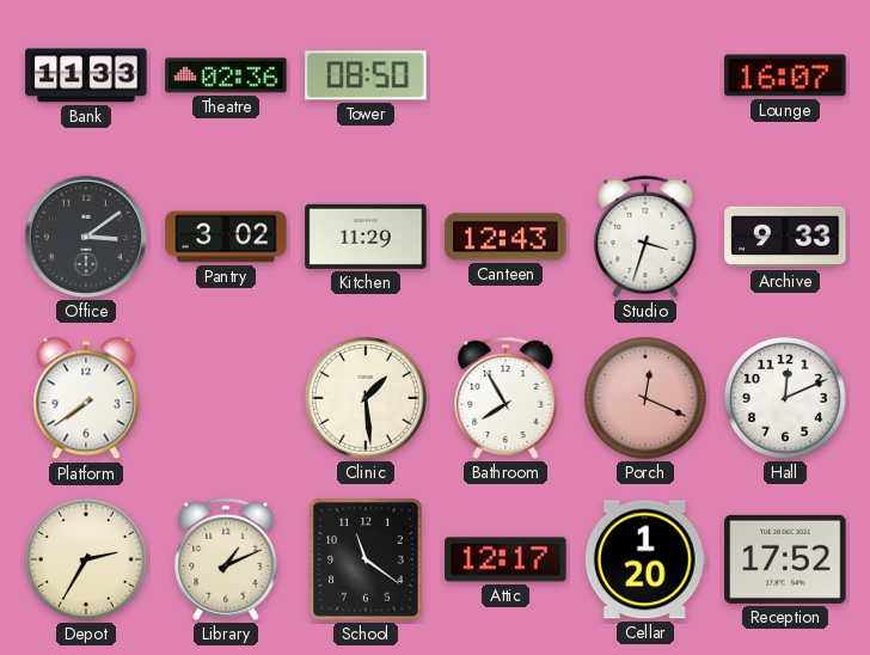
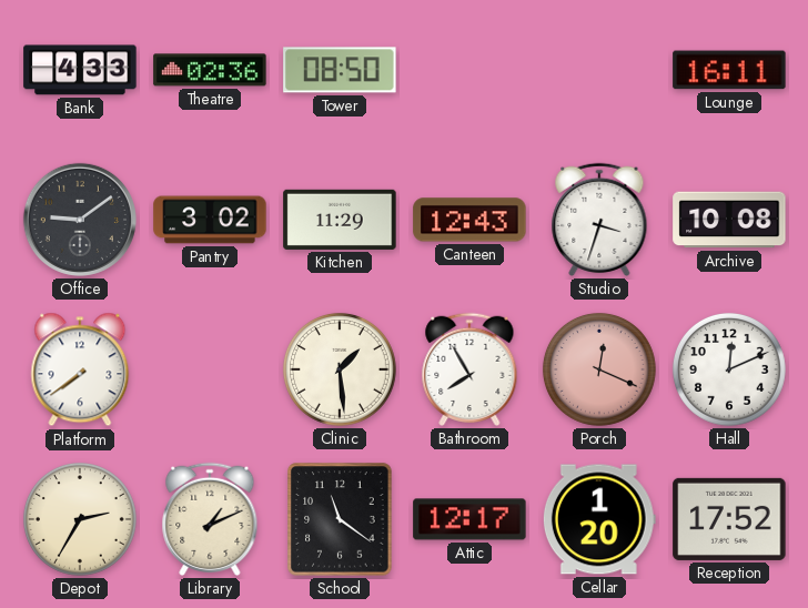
Bank: 11:33 -> 4:33
Lounge: 16:07 -> 16:11
Office: 3:09 -> 9:09
Archive: 9:33 -> 10:08
